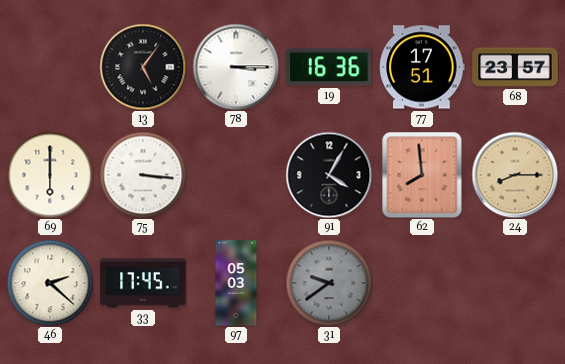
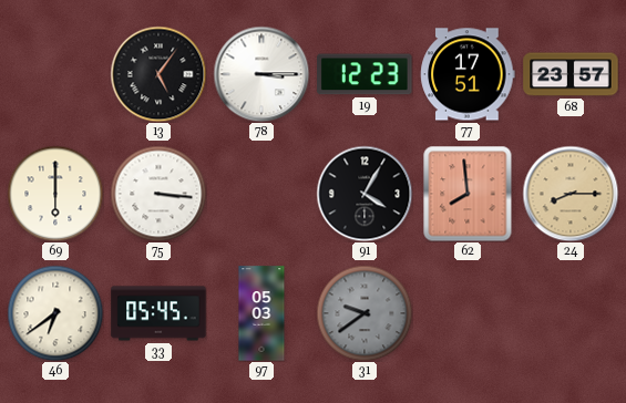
19: 16:36 -> 12:23
46: 2:22 -> 6:39
33: 17:45 -> 05:45
